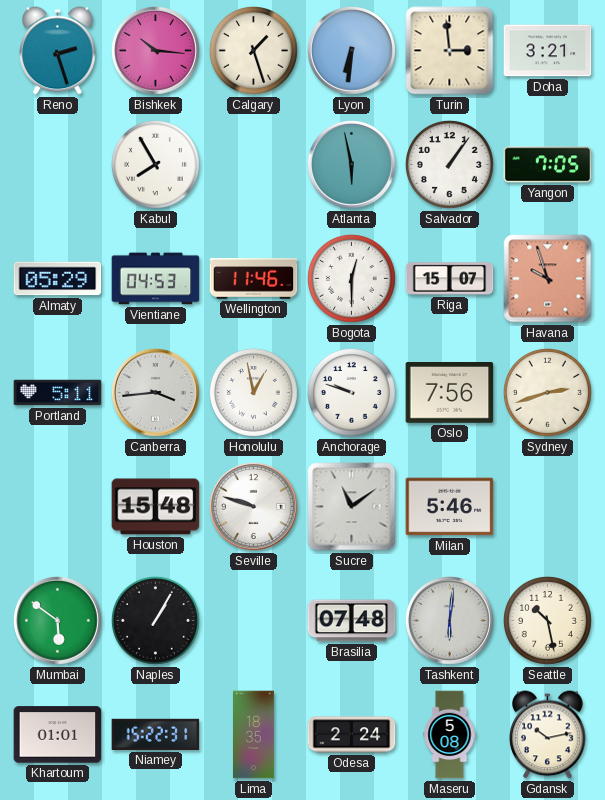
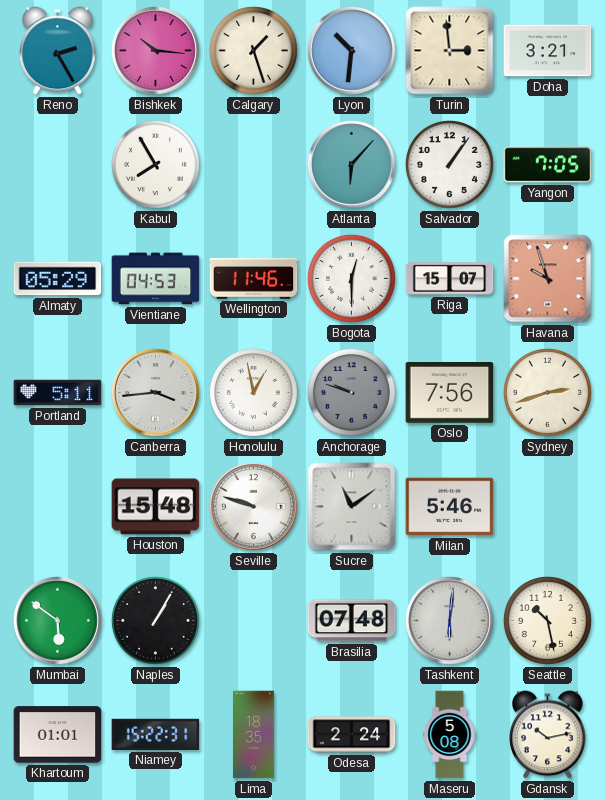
Reno: 2:27 -> 2:25
Lyon: 6:31 -> 10:31
Atlanta: 5:58 -> 6:07
Anchorage dial: white -> grey
